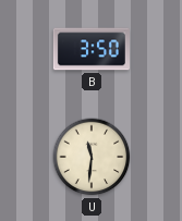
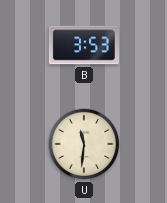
B: 3:50 -> 3:53
